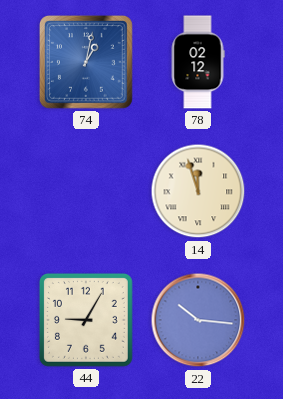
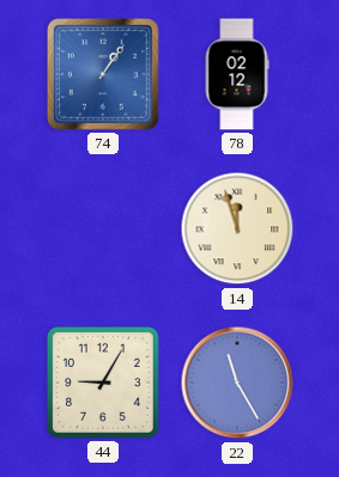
74: 1:02 -> 1:06
22: 10:16 -> 11:25
